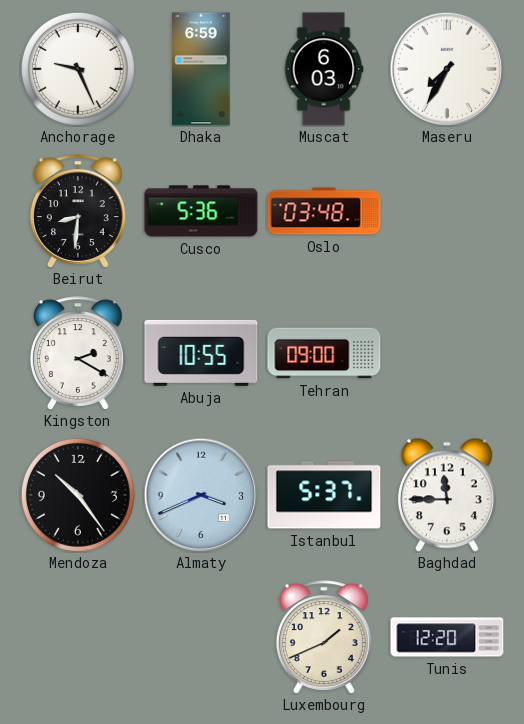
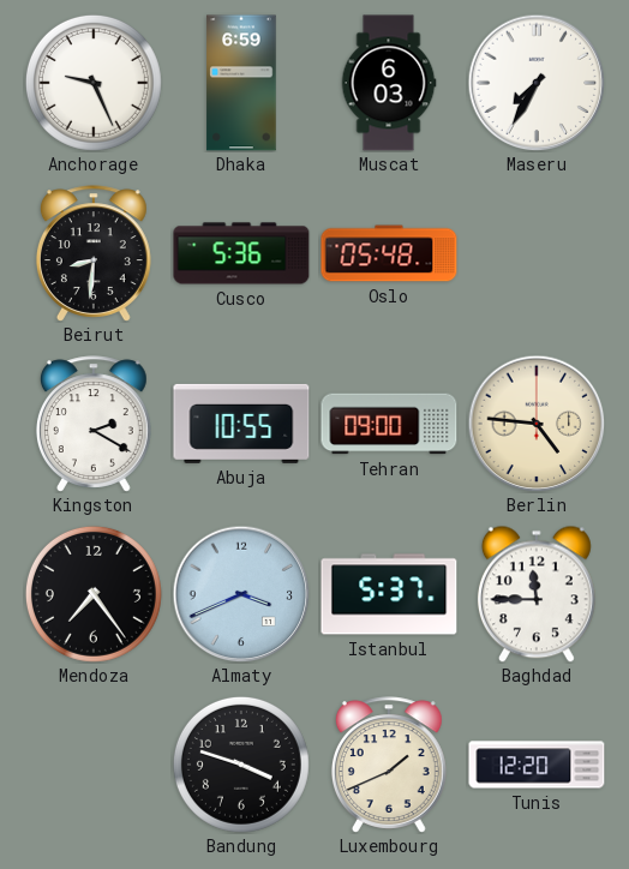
Oslo: 03:48 -> 05:48
Berlin: none -> 4:46
Mendoza: 10:24 -> 7:24
Bandung: none -> 3:48
